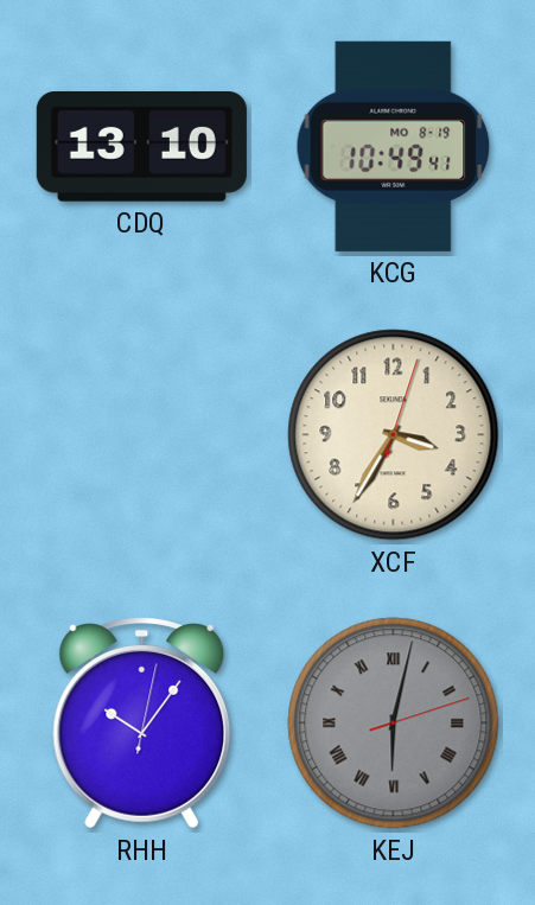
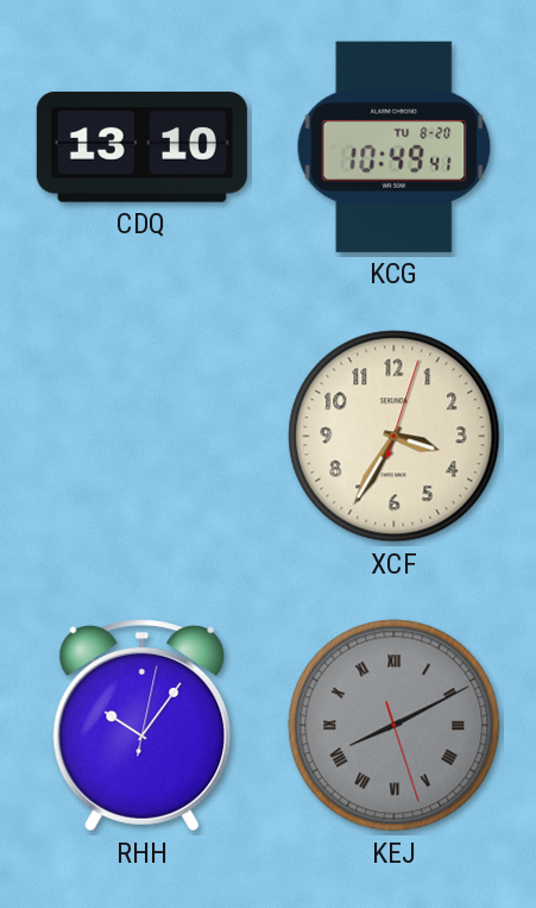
KCG date: MO 8-19 -> TU 8-20
KEJ: 6:02 -> 8:10
